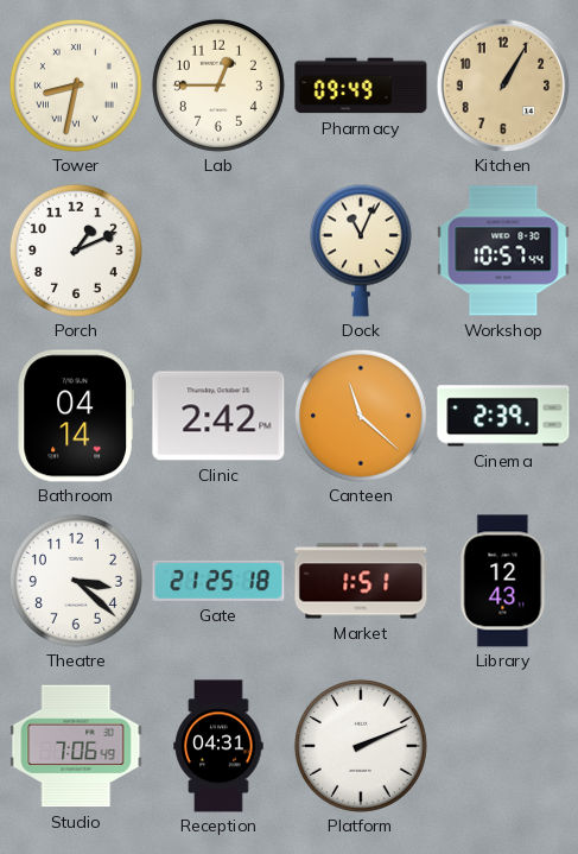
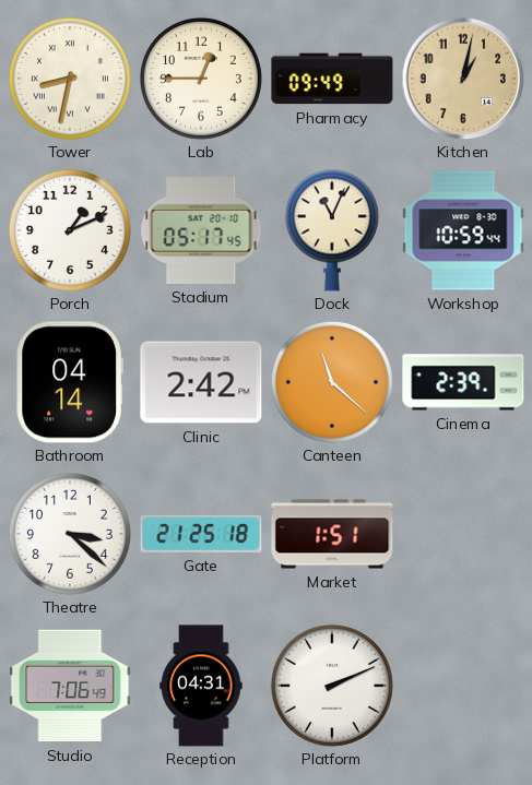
Kitchen: 1:05 -> 1:02
Stadium: none -> 05:17
Workshop: 10:57 -> 10:59
Library: 12:43 -> none
